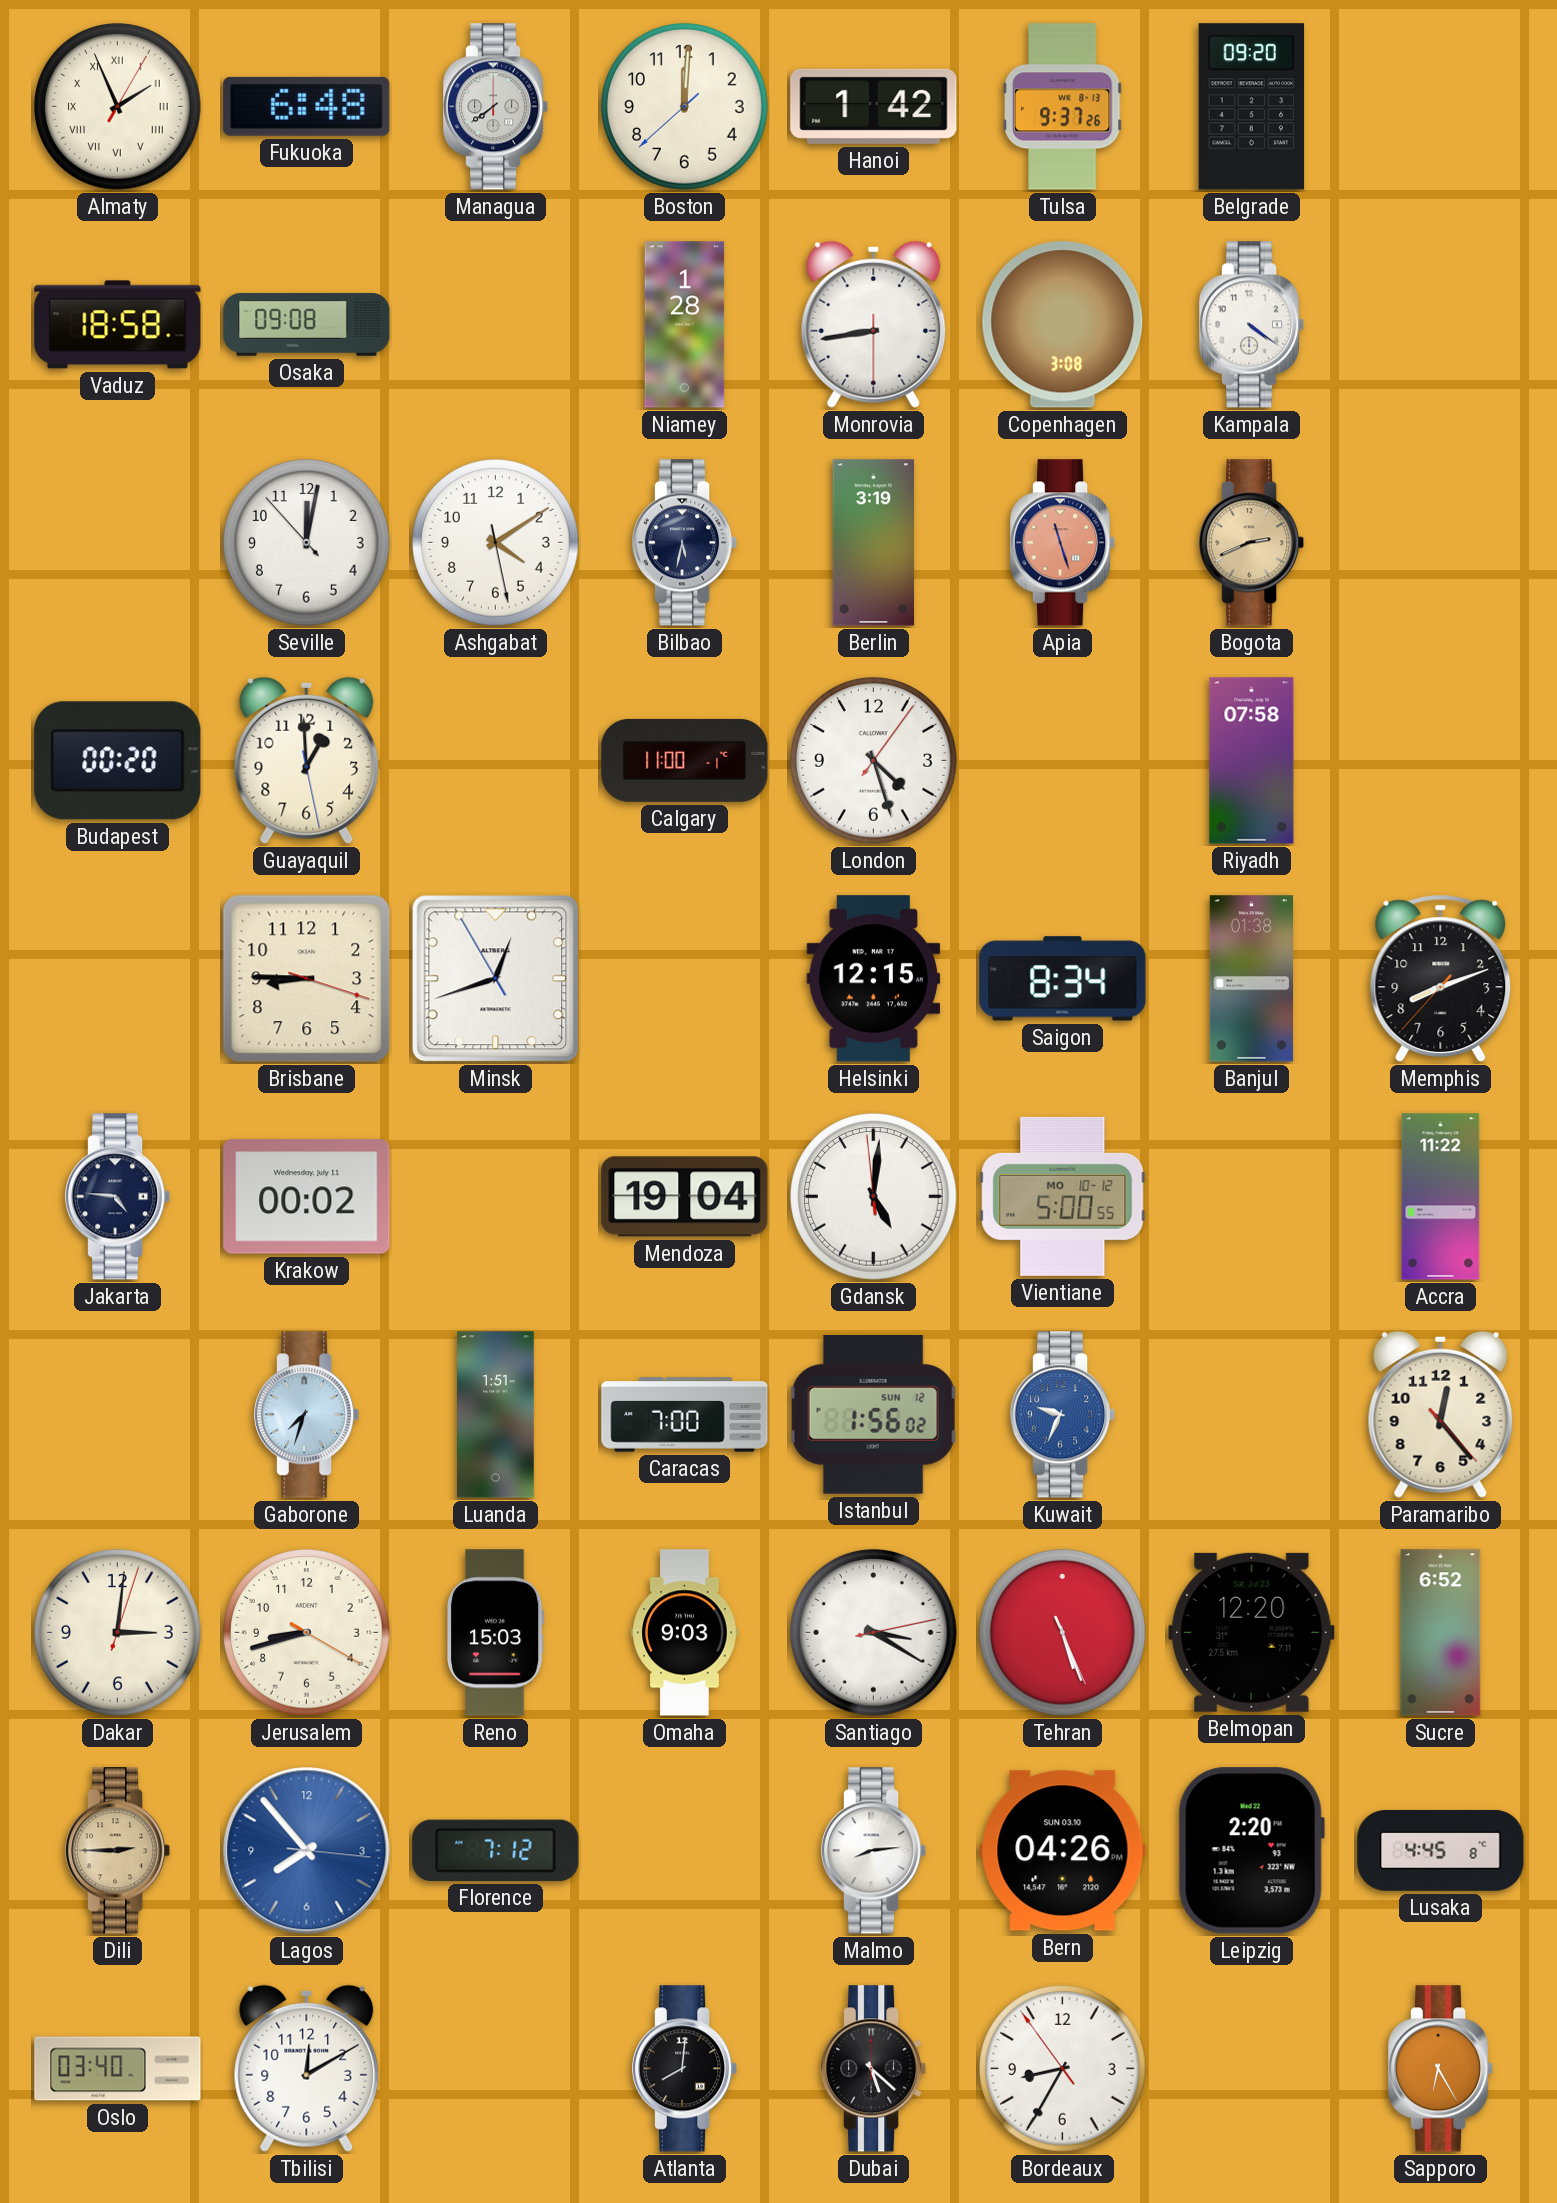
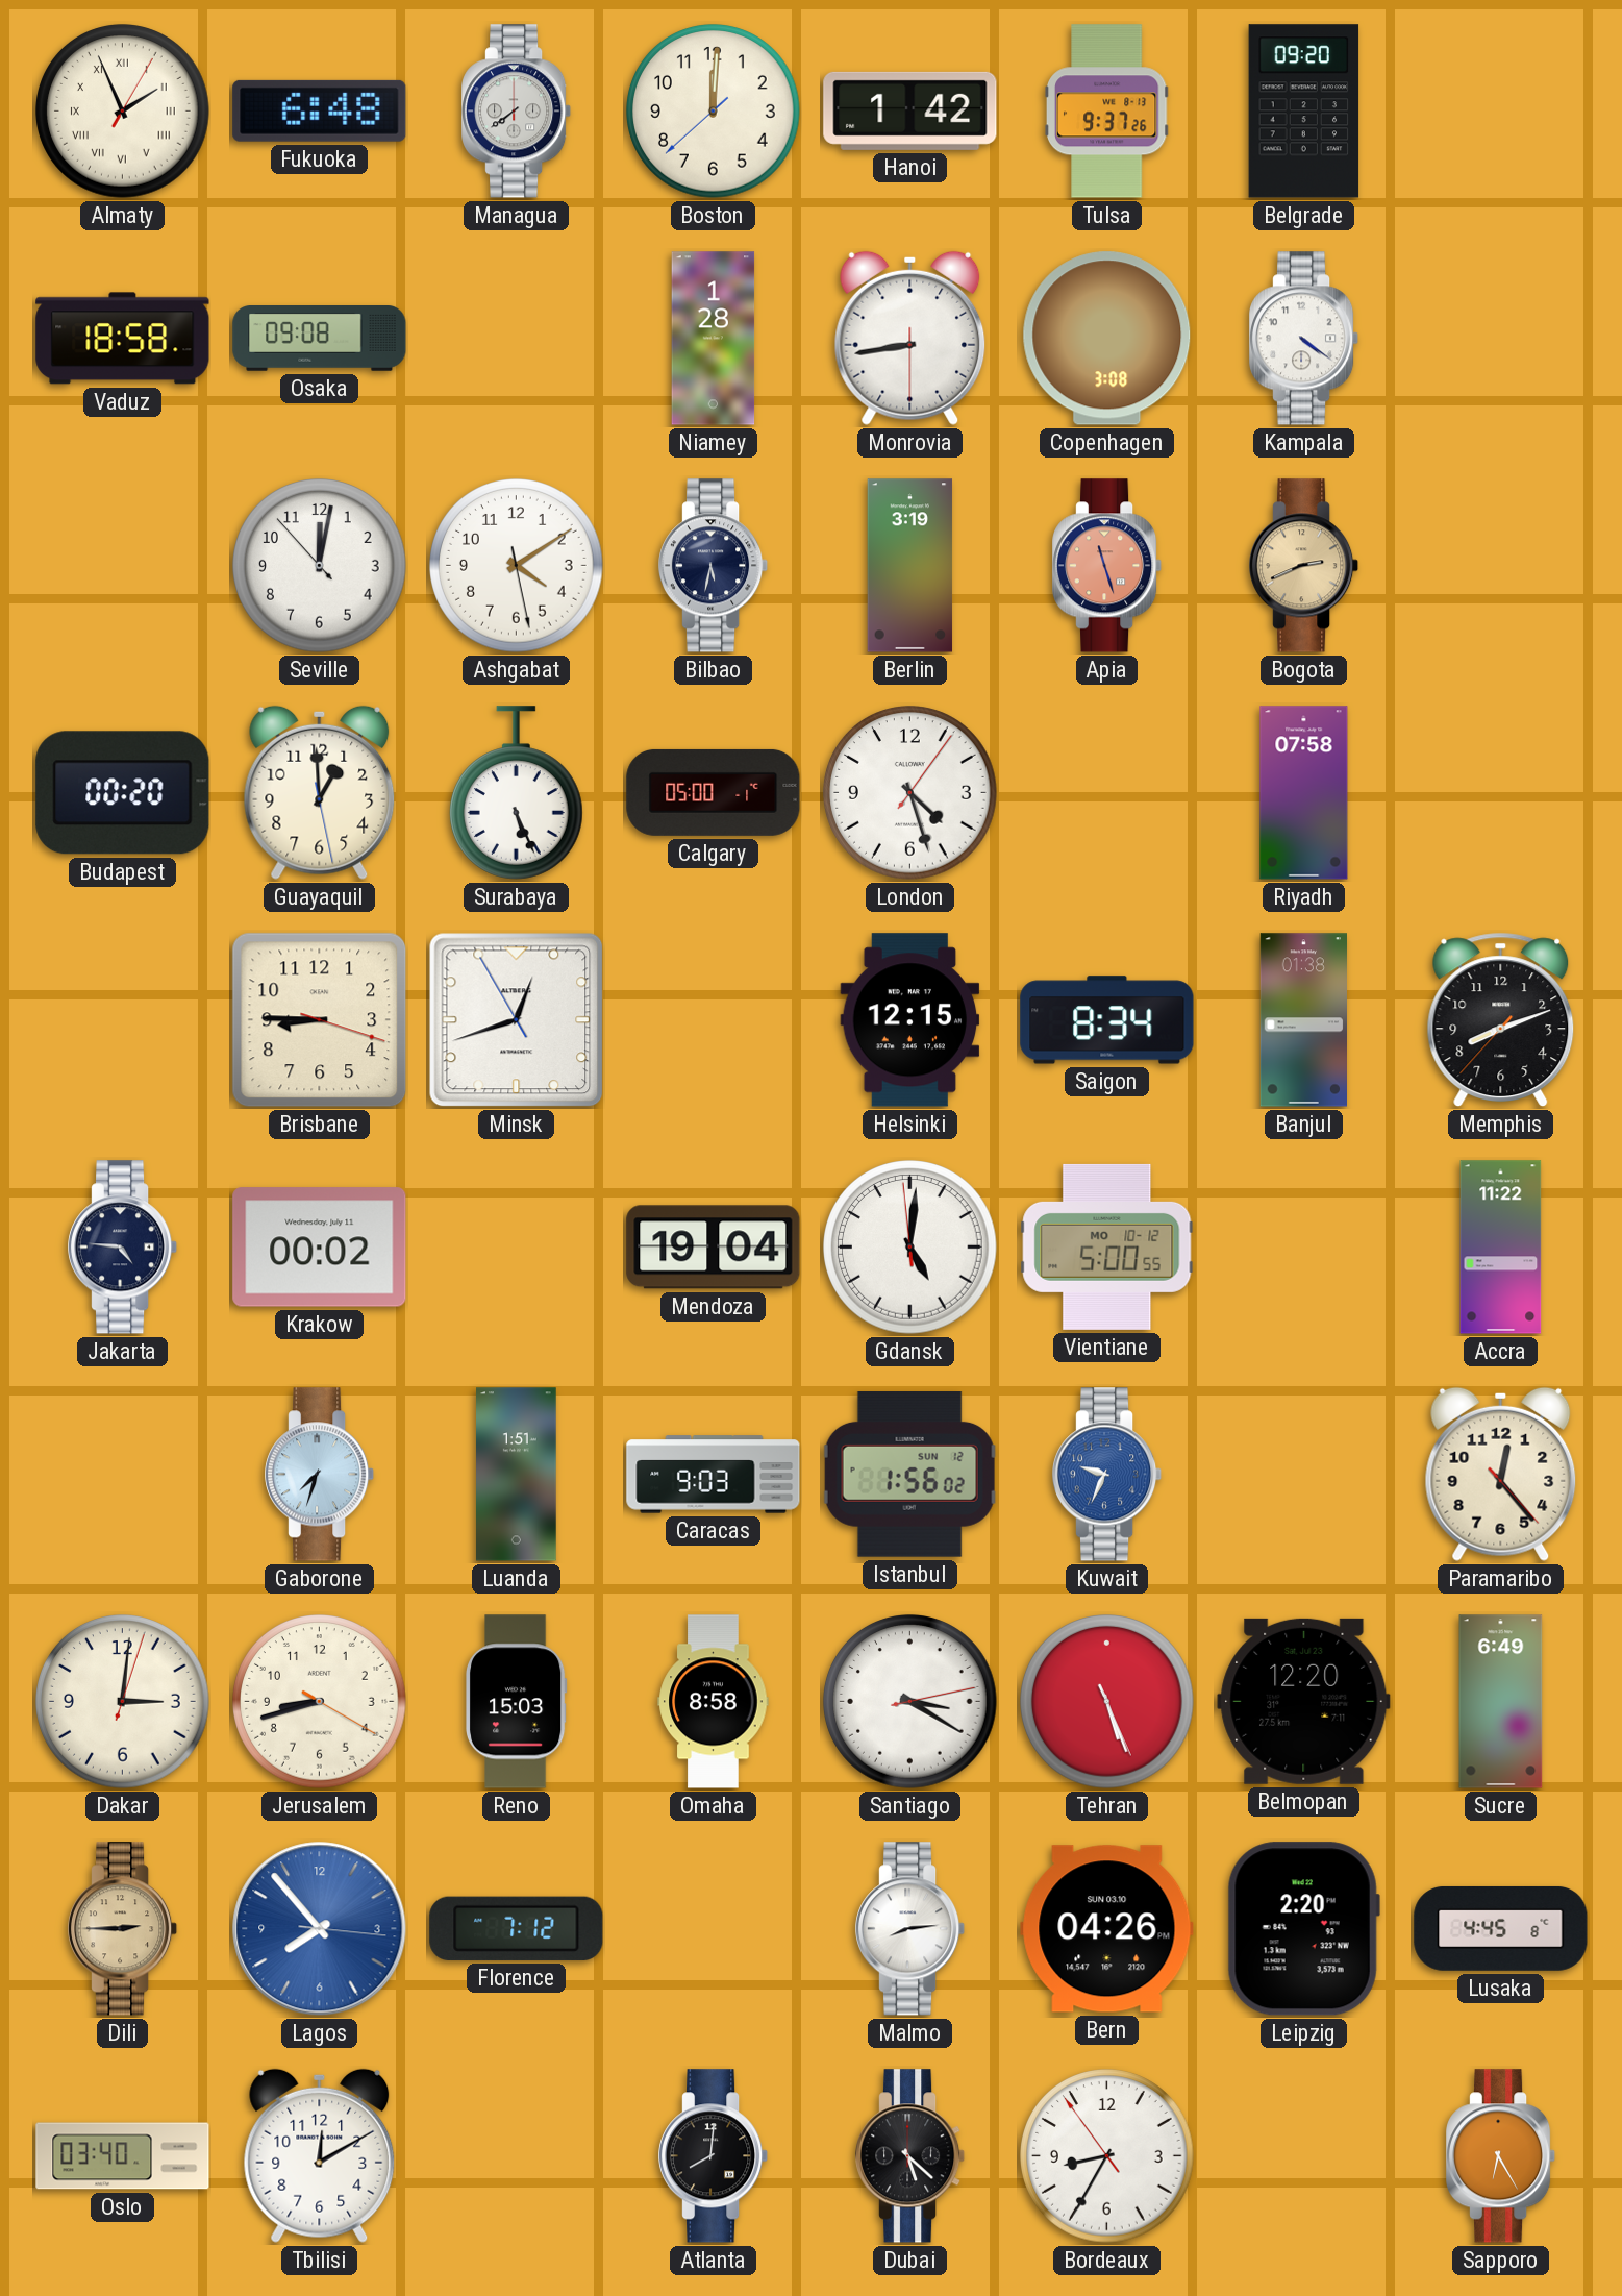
Surabaya: none -> 5:26
Calgary: 11:00 -> 05:00
Caracas: 7:00 -> 9:03
Omaha: 9:03 -> 8:58
Sucre: 6:52 -> 6:49
